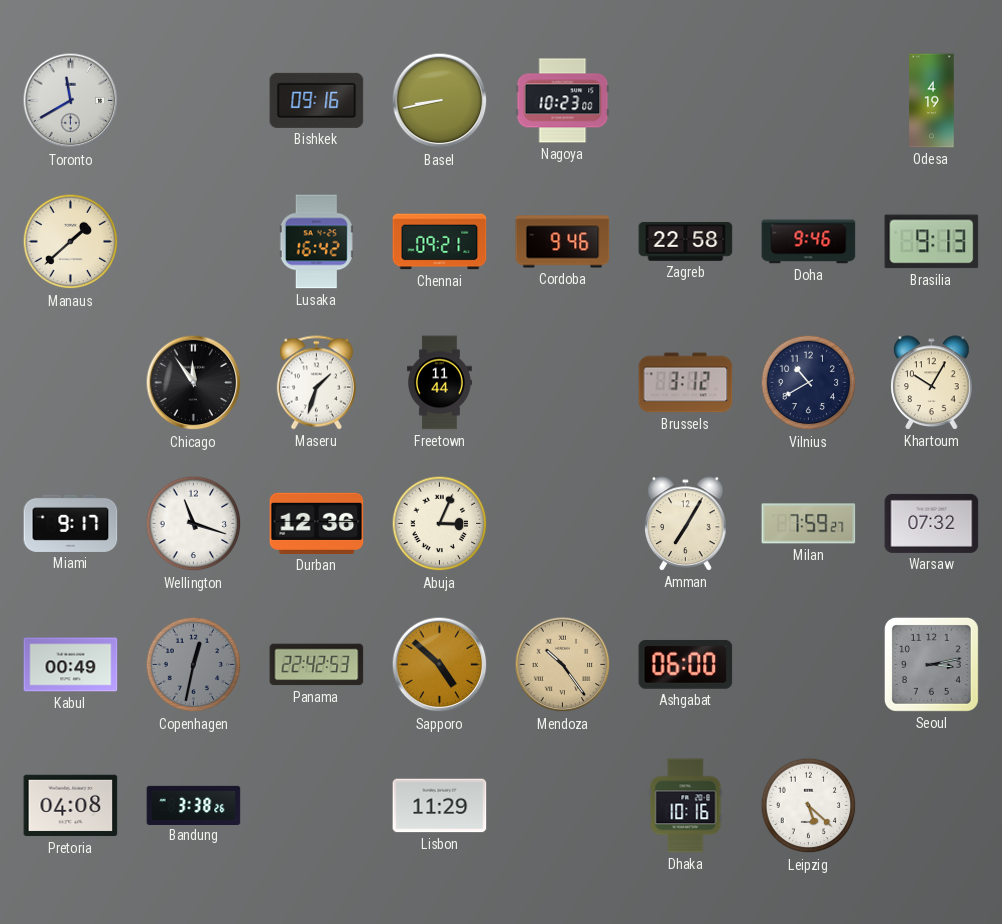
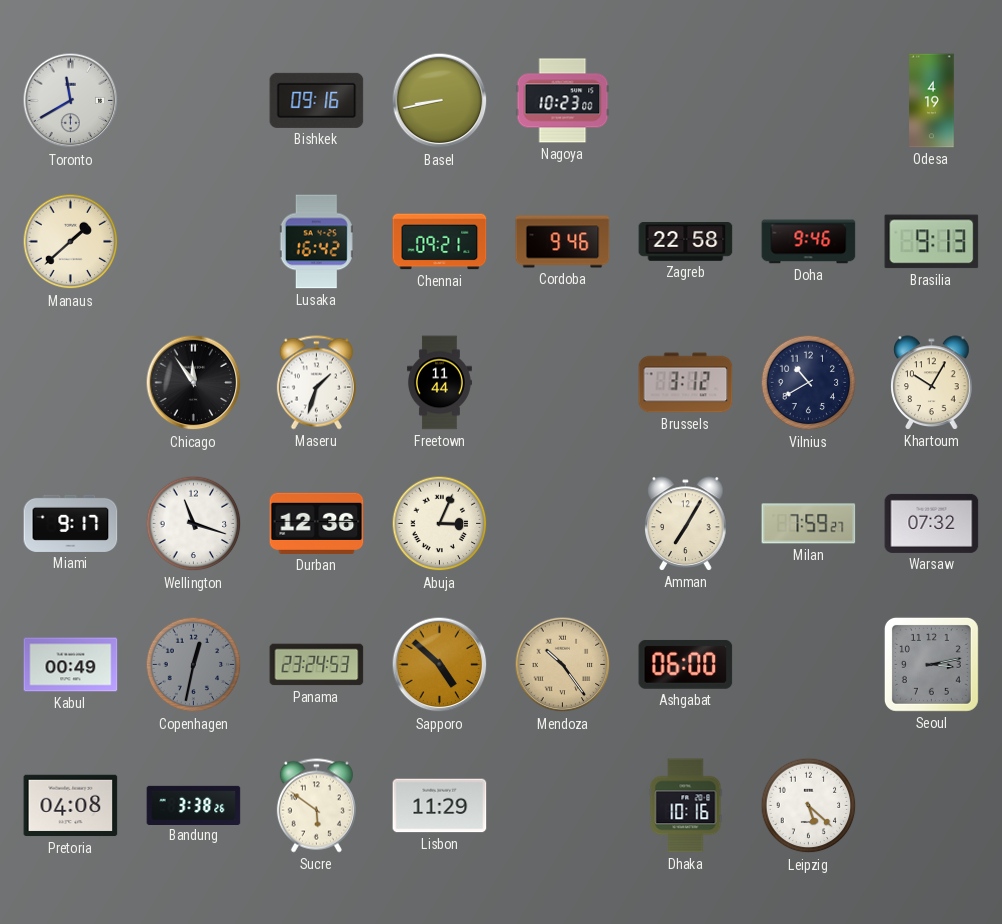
Panama: 22:42 -> 23:24
Sucre: none -> 5:51
